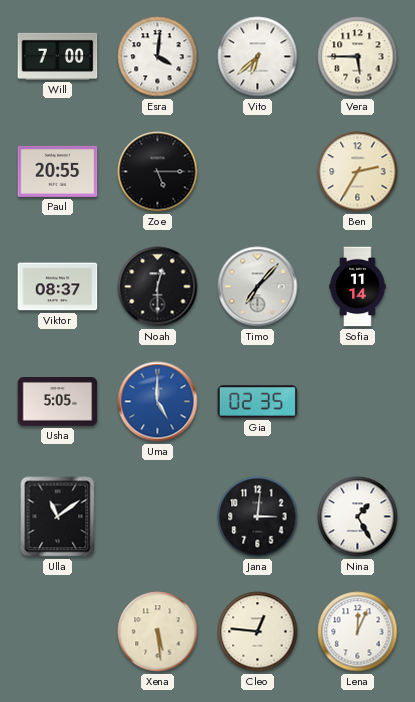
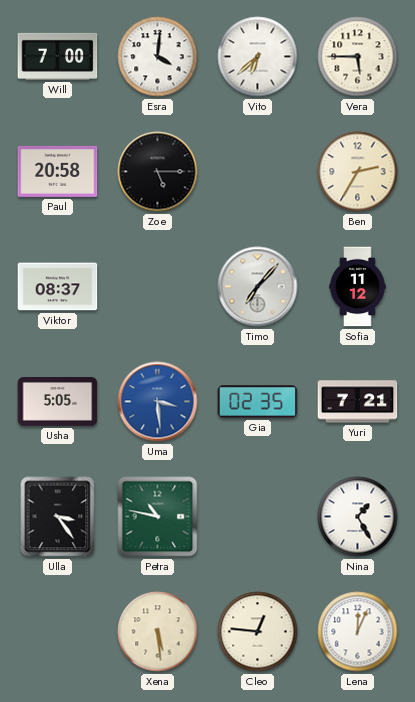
Paul: 20:55 -> 20:58
Noah: 12:30 -> none
Sofia: 11:14 -> 11:12
Uma: 5:00 -> 3:29
Yuri: none -> 7:21
Ulla: 11:09 -> 3:24
Petra: none -> 10:47
Jana: 3:01 -> none
